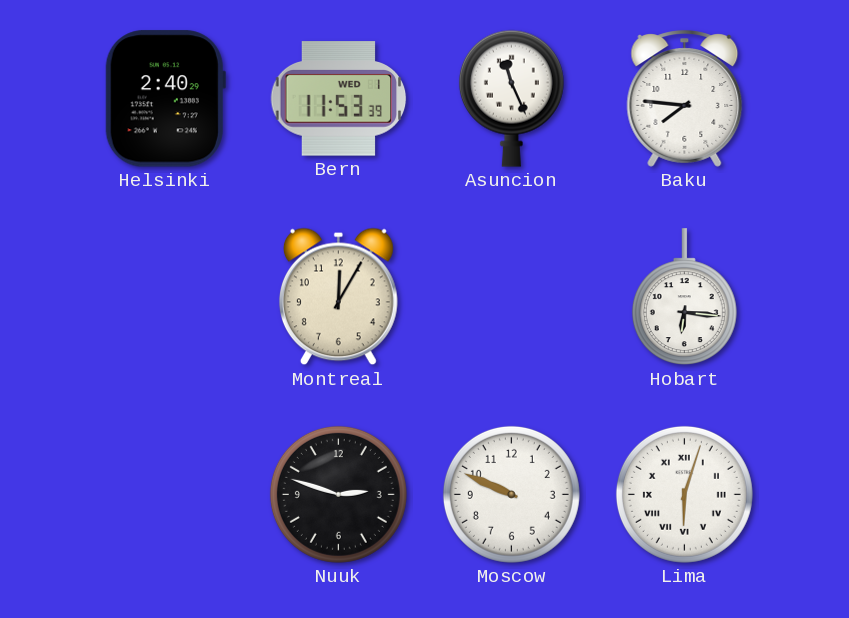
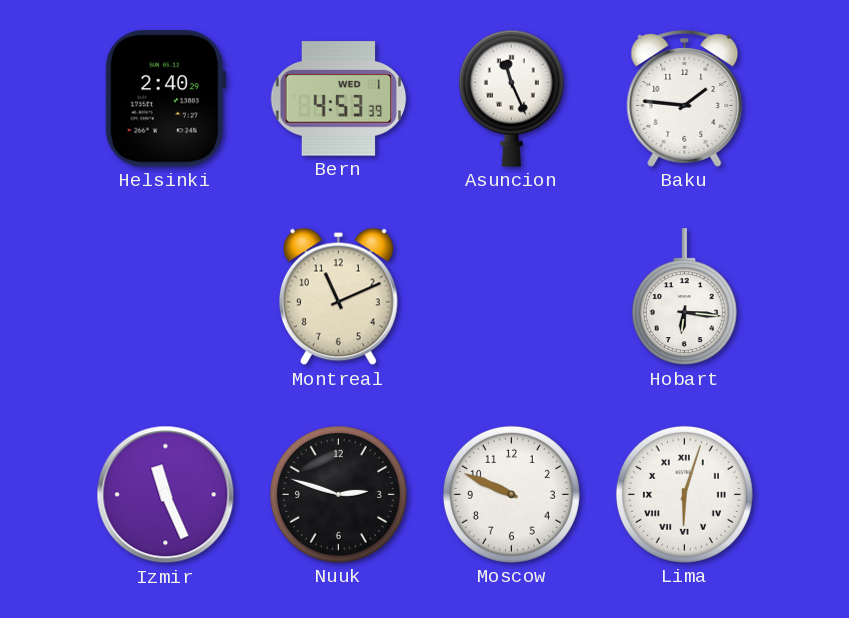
Bern: 11:53 -> 4:53
Baku: 7:46 -> 1:46
Montreal: 12:05 -> 11:11
Izmir: none -> 11:26
